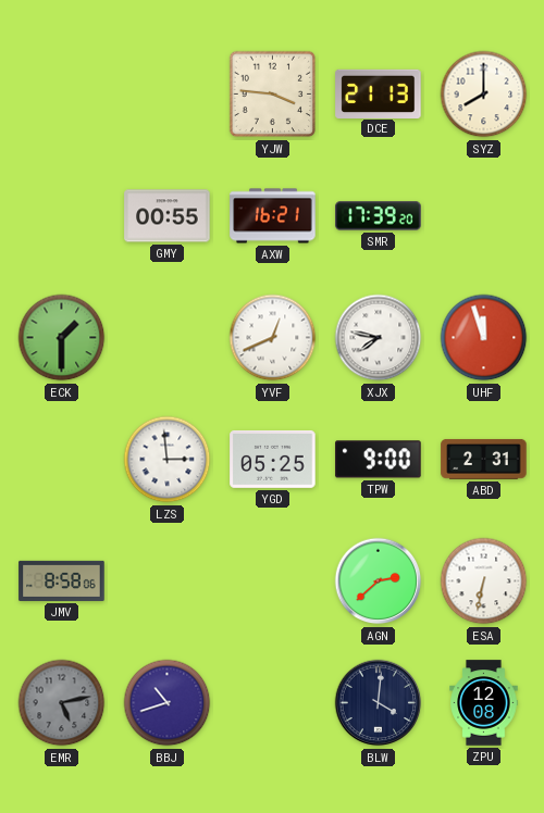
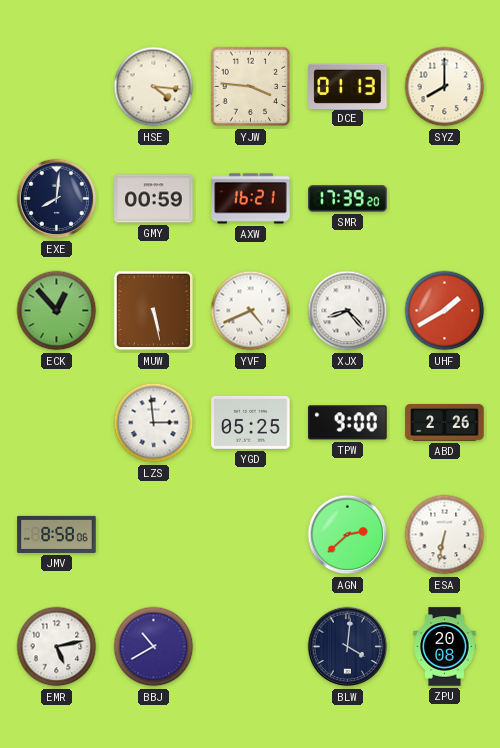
HSE: none -> 4:16
DCE: 21:13 -> 01:13
EXE: none -> 8:01
GMY: 00:55 -> 00:59
ECK: 1:30 -> 12:53
MUW: none -> 5:28
YVF: 12:41 -> 4:41
XJX: 7:47 -> 8:23
UHF: 11:57 -> 1:40
ABD: 2:31 -> 2:26
EMR dial: grey -> white
BBJ: 10:42 -> 10:40
ZPU: 12:08 -> 20:08
